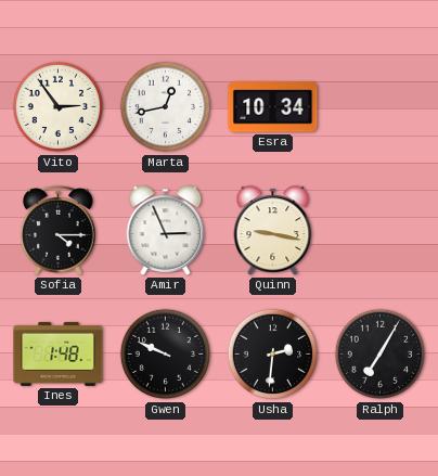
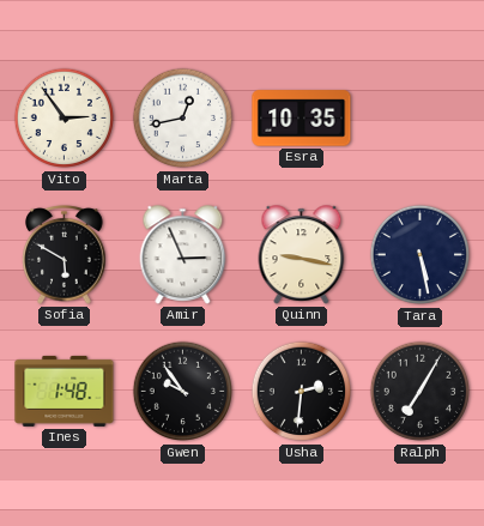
Esra: 10:34 -> 10:35
Sofia: 4:15 -> 5:50
Tara: none -> 5:28
Gwen: 9:49 -> 9:54
